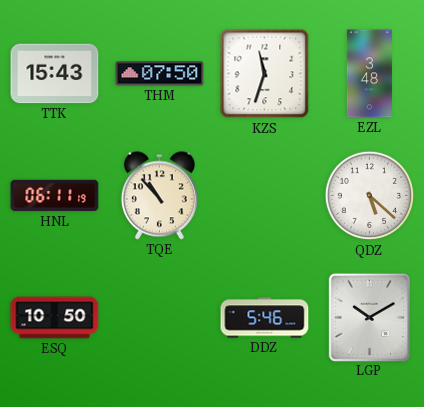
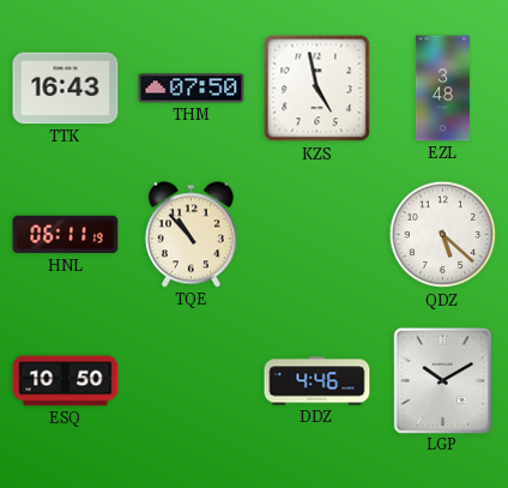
TTK: 15:43 -> 16:43
KZS: 11:33 -> 4:58
DDZ: 5:46 -> 4:46
